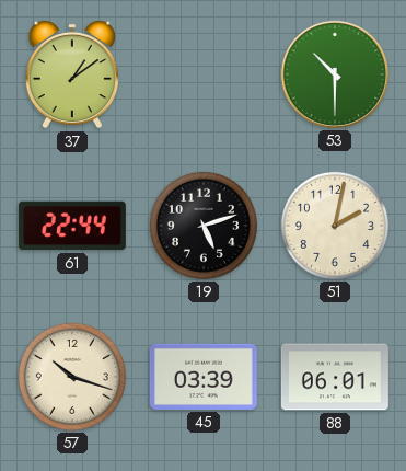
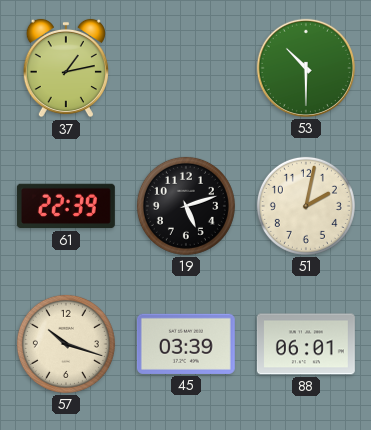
37: 1:09 -> 1:13
61: 22:44 -> 22:39
